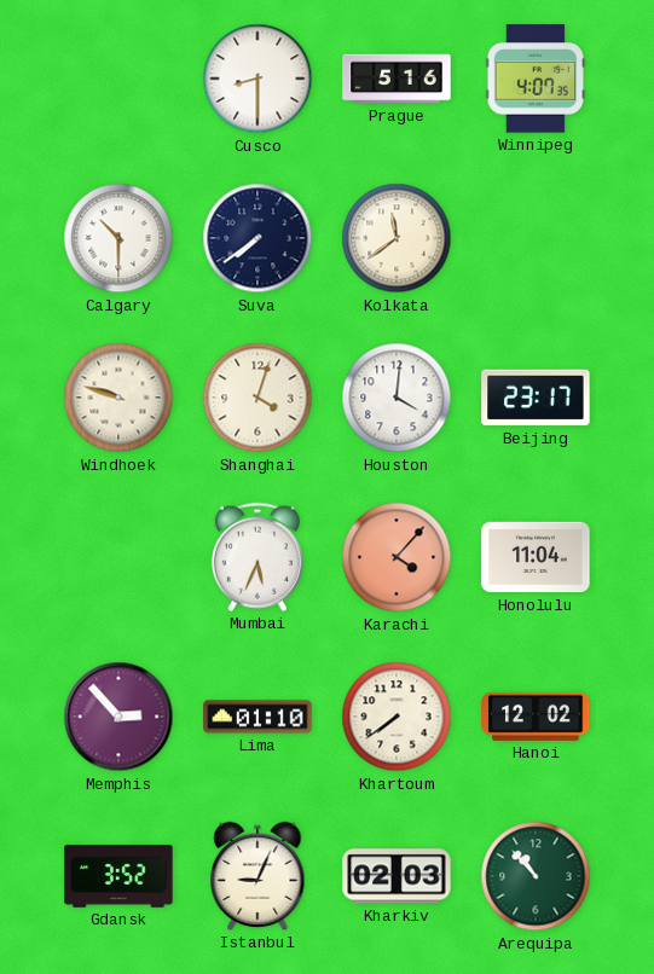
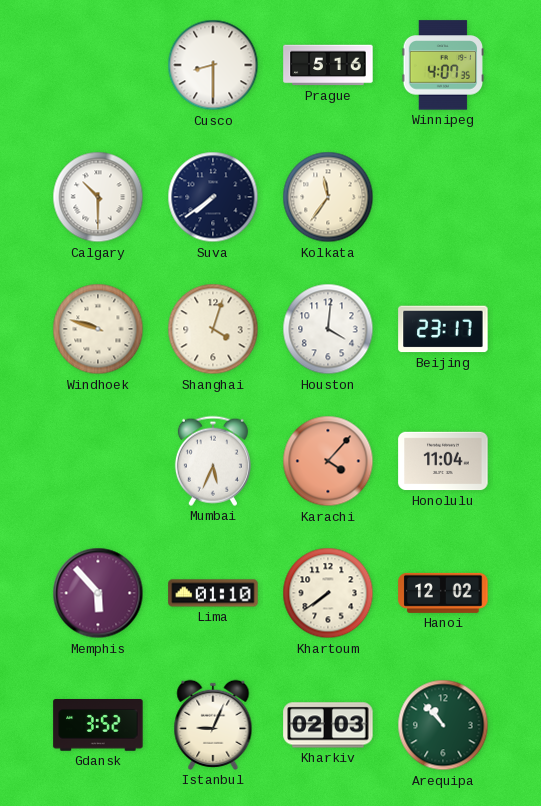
Kolkata: 11:39 -> 11:36
Memphis: 2:53 -> 5:53
